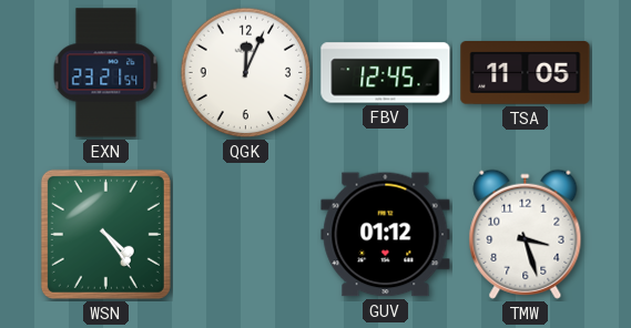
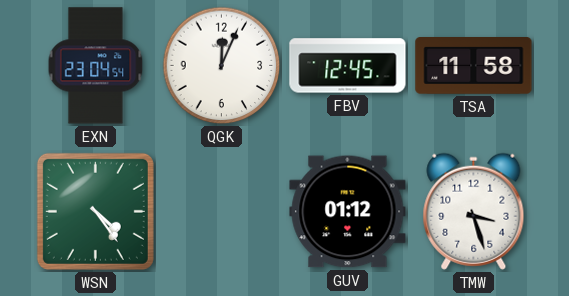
EXN: 23:21 -> 23:04
TSA: 11:05 -> 11:58
